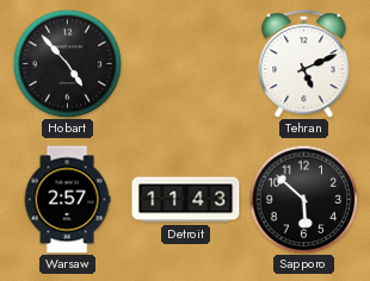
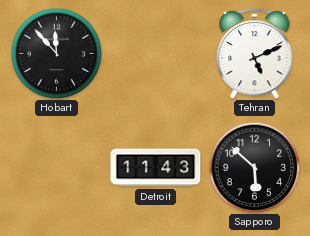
Hobart: 4:53 -> 11:53
Warsaw: 2:57 -> none
